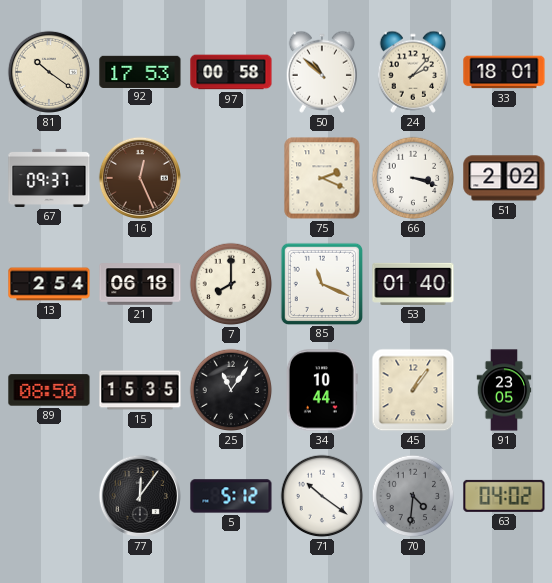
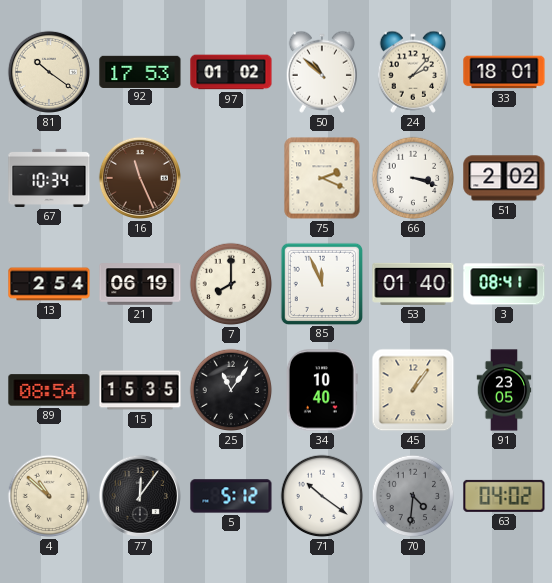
97: 00:58 -> 01:02
67: 09:37 -> 10:34
16: 12:26 -> 11:26
21: 06:18 -> 06:19
85: 11:19 -> 11:56
3: none -> 08:41
89: 08:50 -> 08:54
34: 10:44 -> 10:40
4: none -> 10:52
